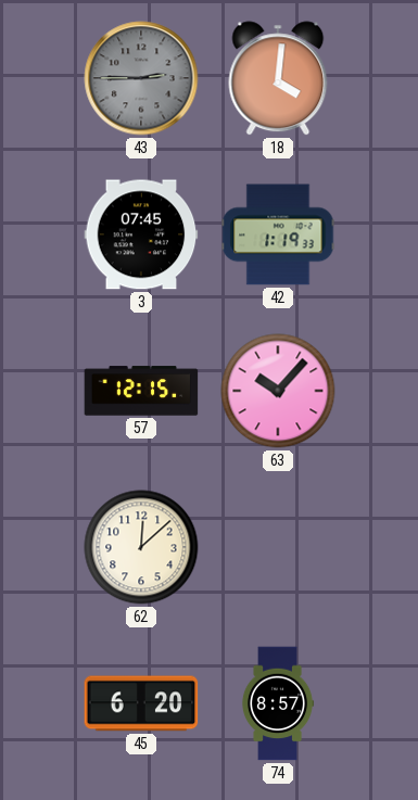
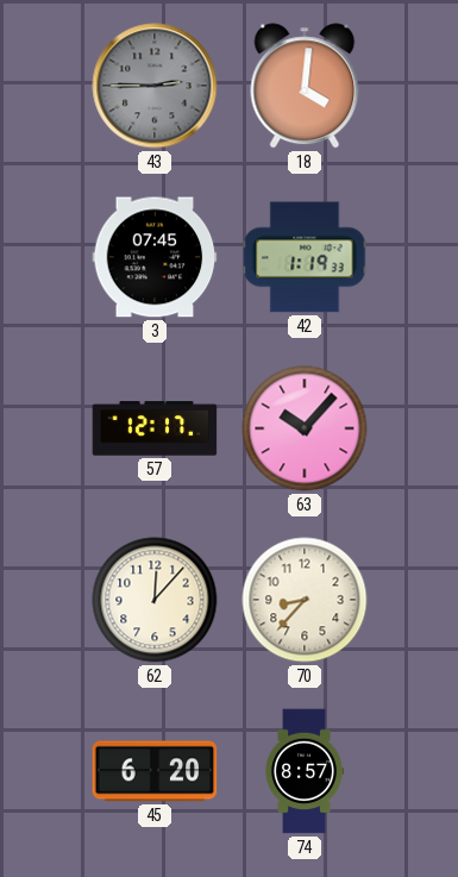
57: 12:15 -> 12:17
62: 12:08 -> 12:07
70: none -> 8:37
